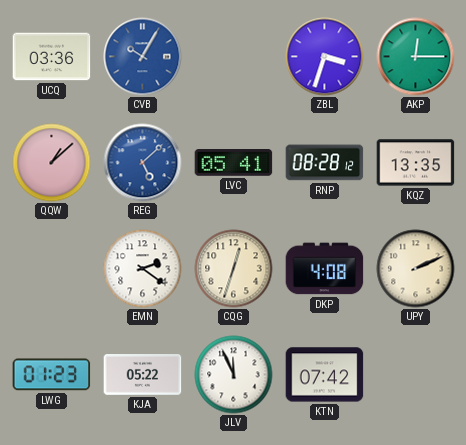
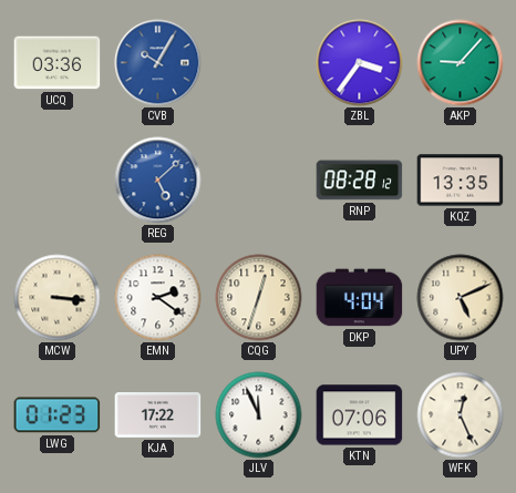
ZBL: 3:33 -> 3:36
AKP: 12:15 -> 9:07
QQW: 1:08 -> none
LVC: 05:41 -> none
MCW: none -> 3:16
DKP: 4:08 -> 4:04
UPY: 2:11 -> 5:11
KJA: 05:22 -> 17:22
KTN: 07:42 -> 07:06
WFK: none -> 12:26
